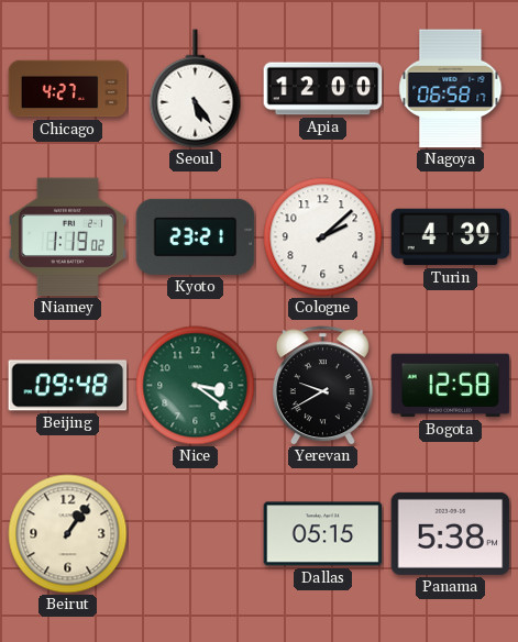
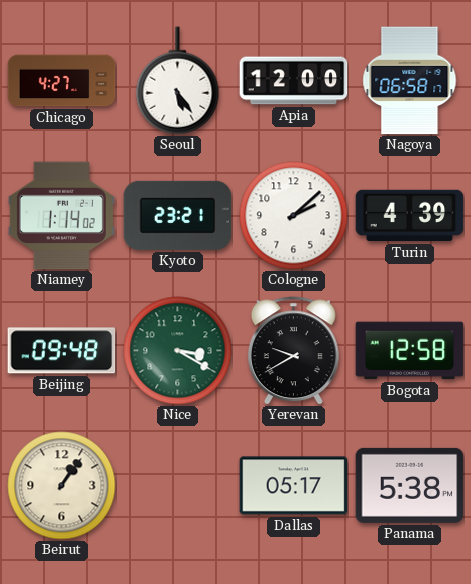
Niamey: 1:19 -> 1:14
Nice: 3:21 -> 3:20
Dallas: 05:15 -> 05:17
